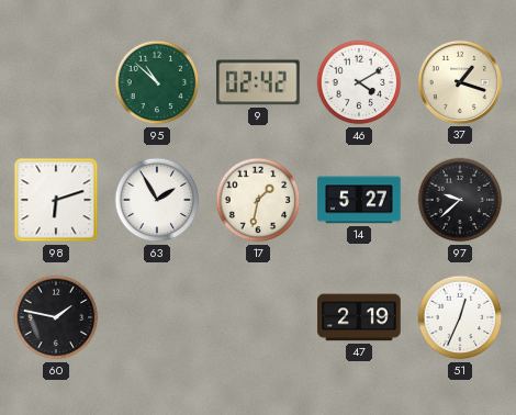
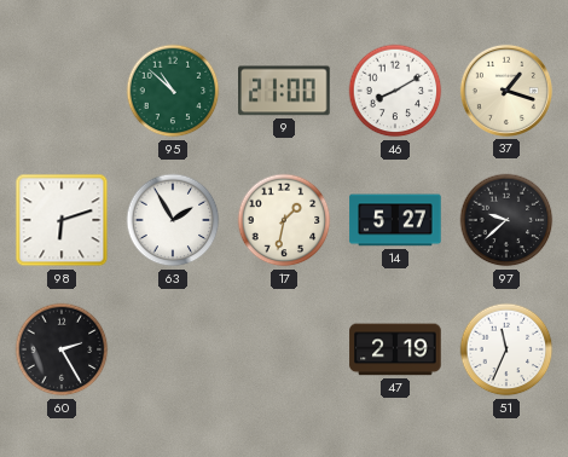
9: 02:42 -> 21:00
46: 4:10 -> 8:10
60: 1:47 -> 2:25
51: 12:34 -> 11:34
